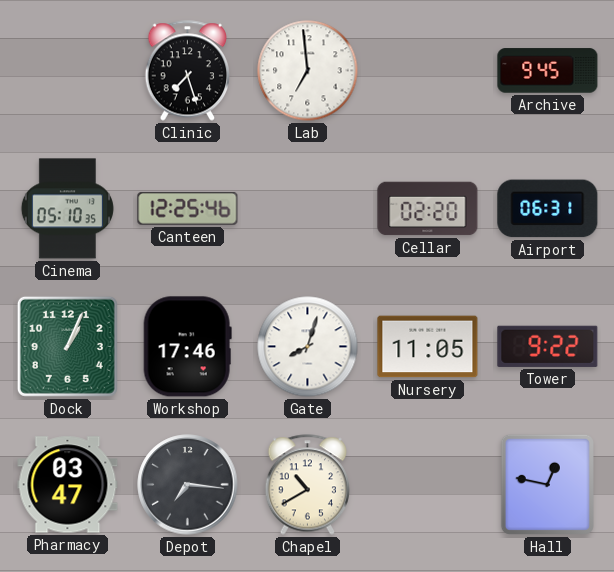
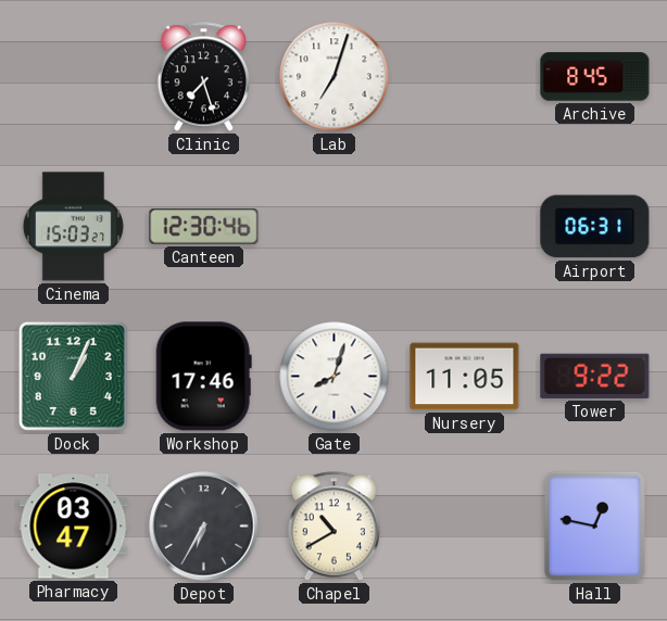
Lab: 6:59 -> 7:03
Archive: 9:45 -> 8:45
Cinema: 05:10 -> 15:03
Canteen: 12:25 -> 12:30
Cellar: 02:20 -> none
Depot: 7:16 -> 6:35
